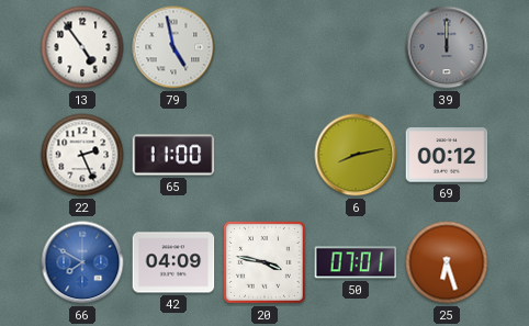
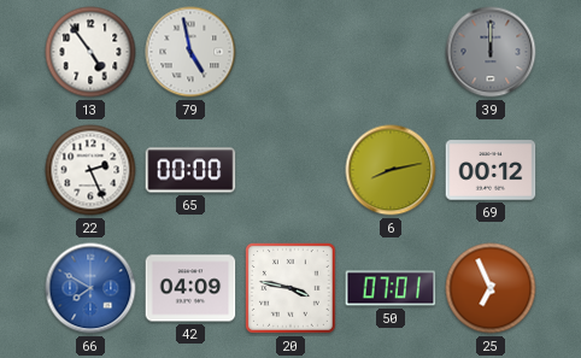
65: 11:00 -> 00:00
25: 6:27 -> 6:56
